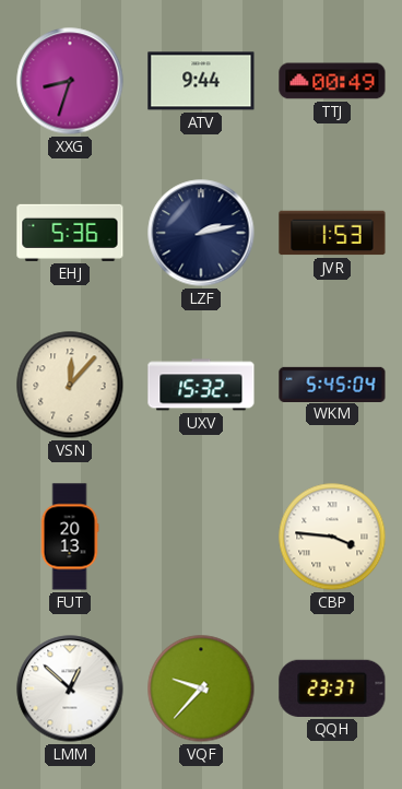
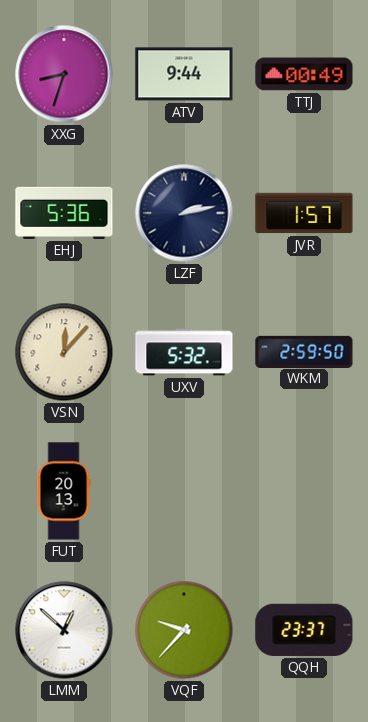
JVR: 1:53 -> 1:57
UXV: 15:32 -> 5:32
WKM: 5:45 -> 2:59
CBP: 3:46 -> none
